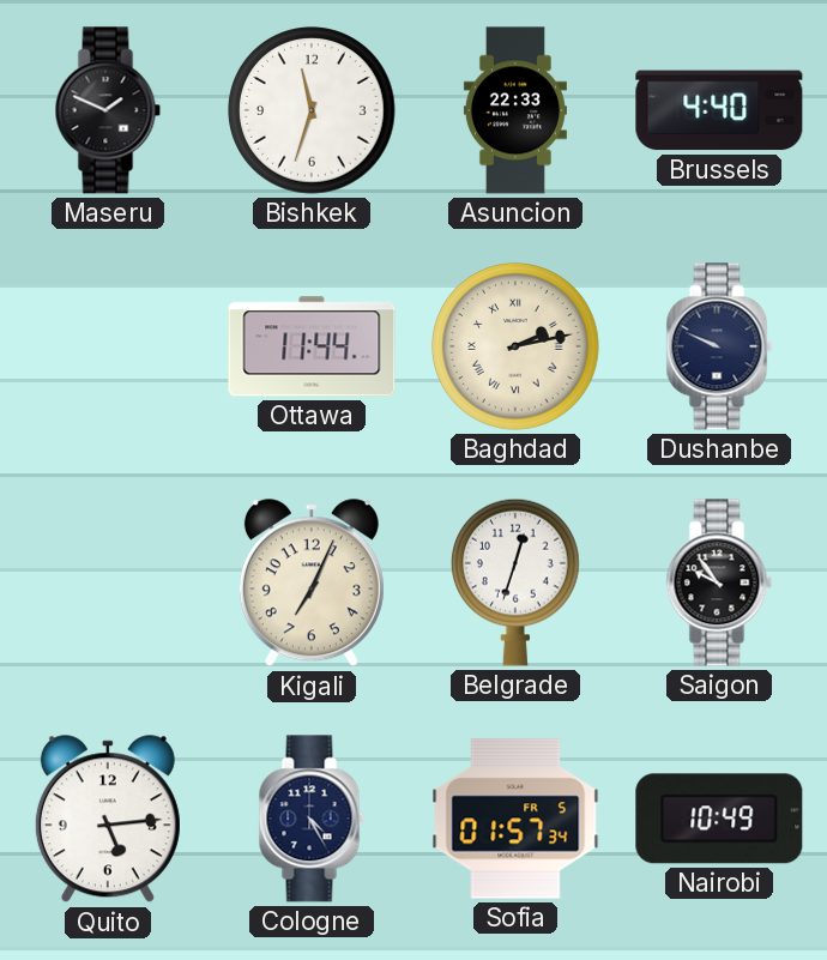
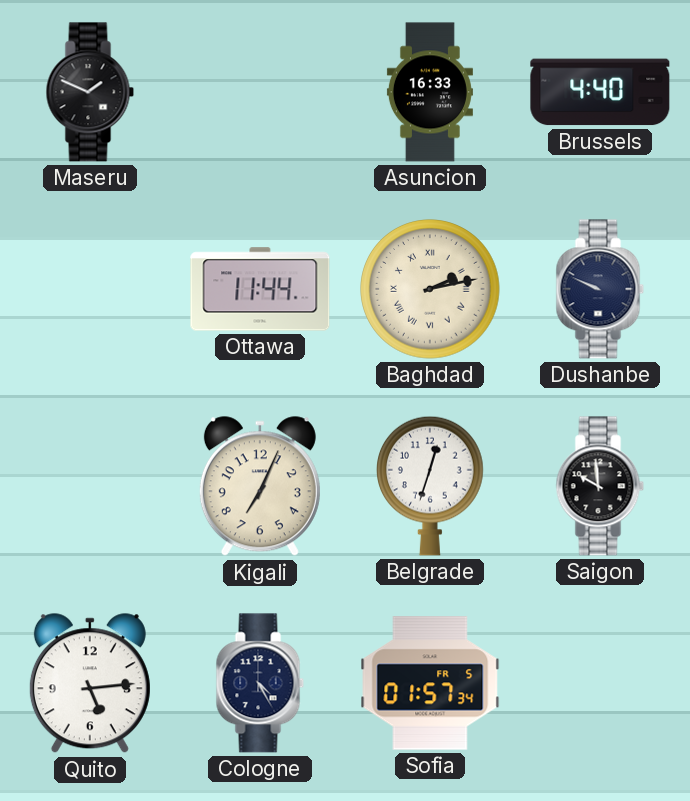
Bishkek: 11:33 -> none
Asuncion: 22:33 -> 16:33
Saigon: 9:54 -> 9:59
Nairobi: 10:49 -> none
